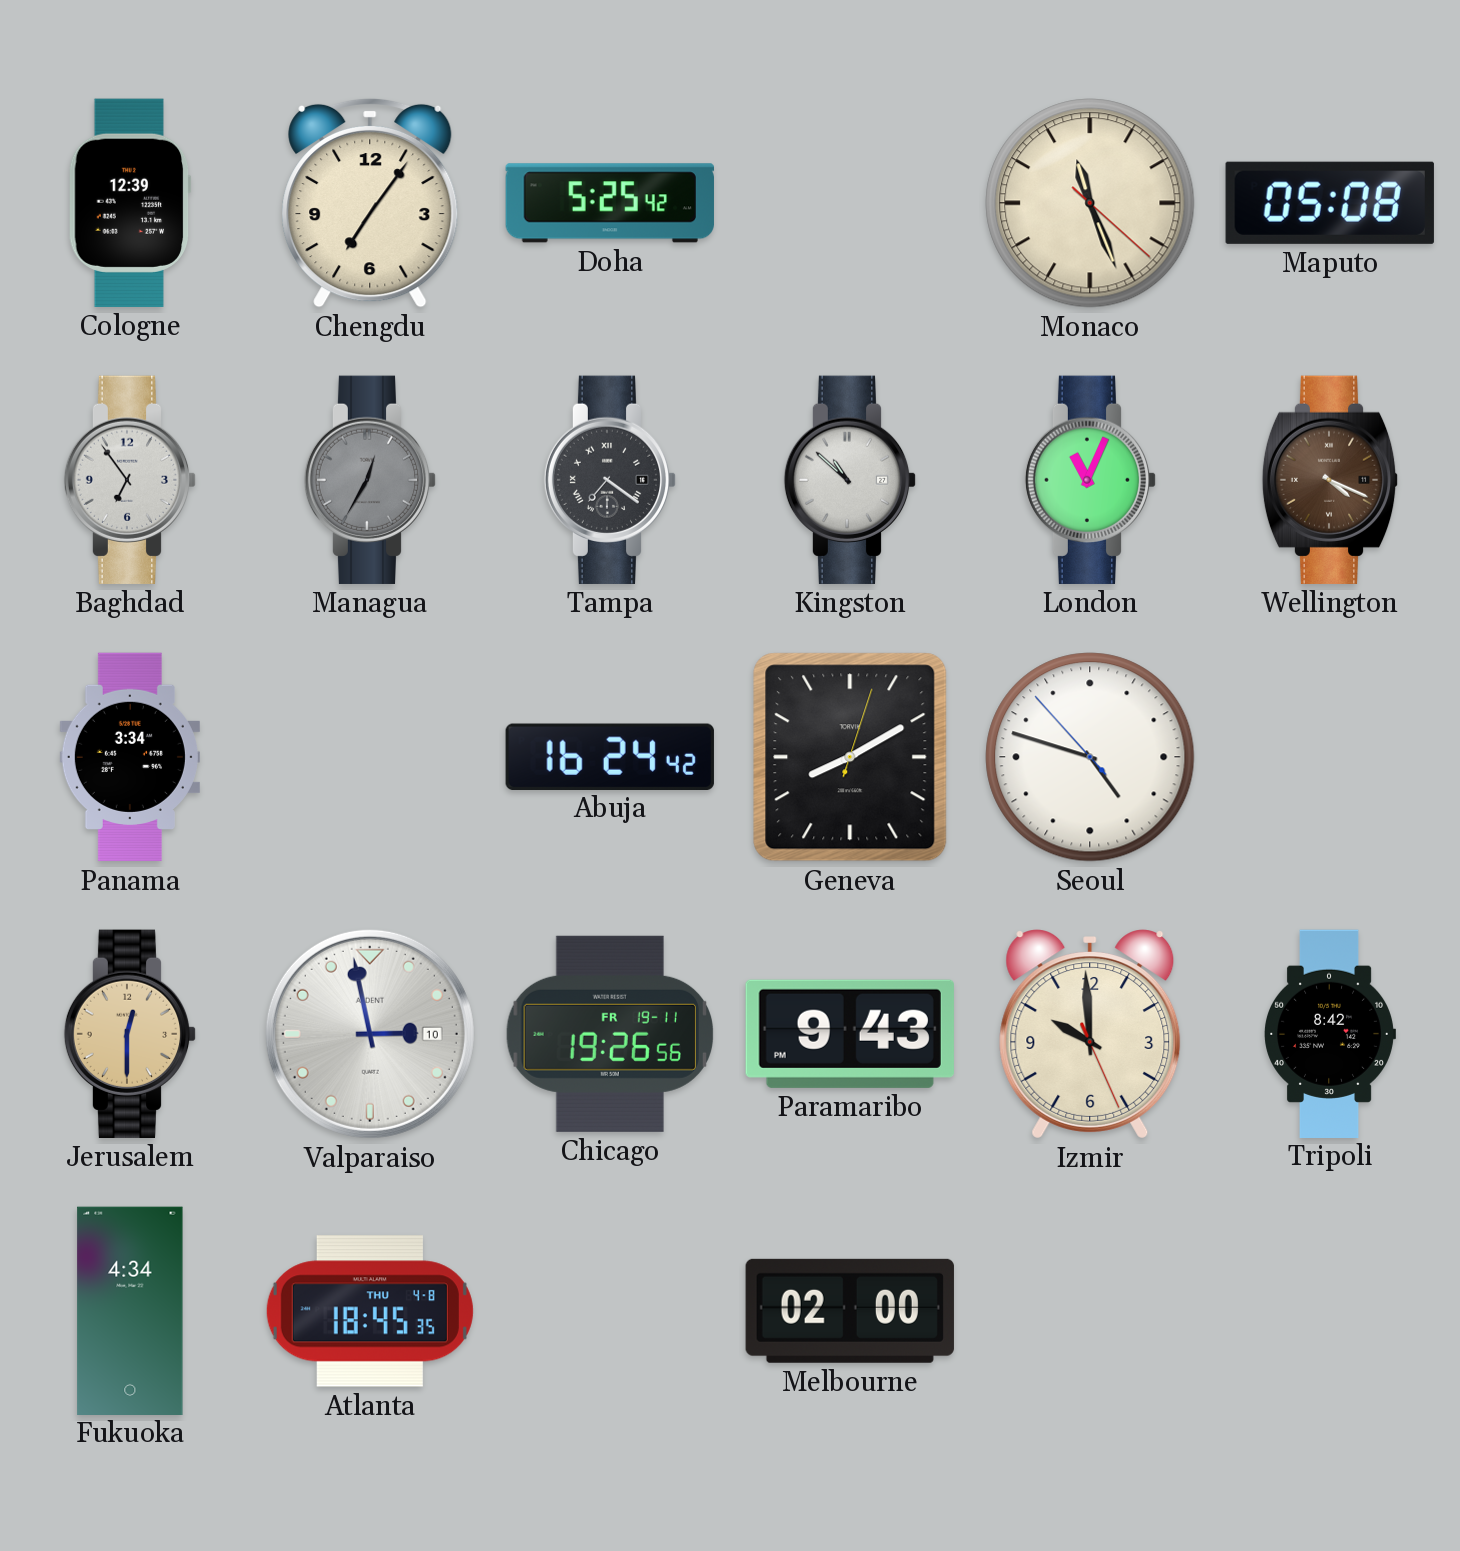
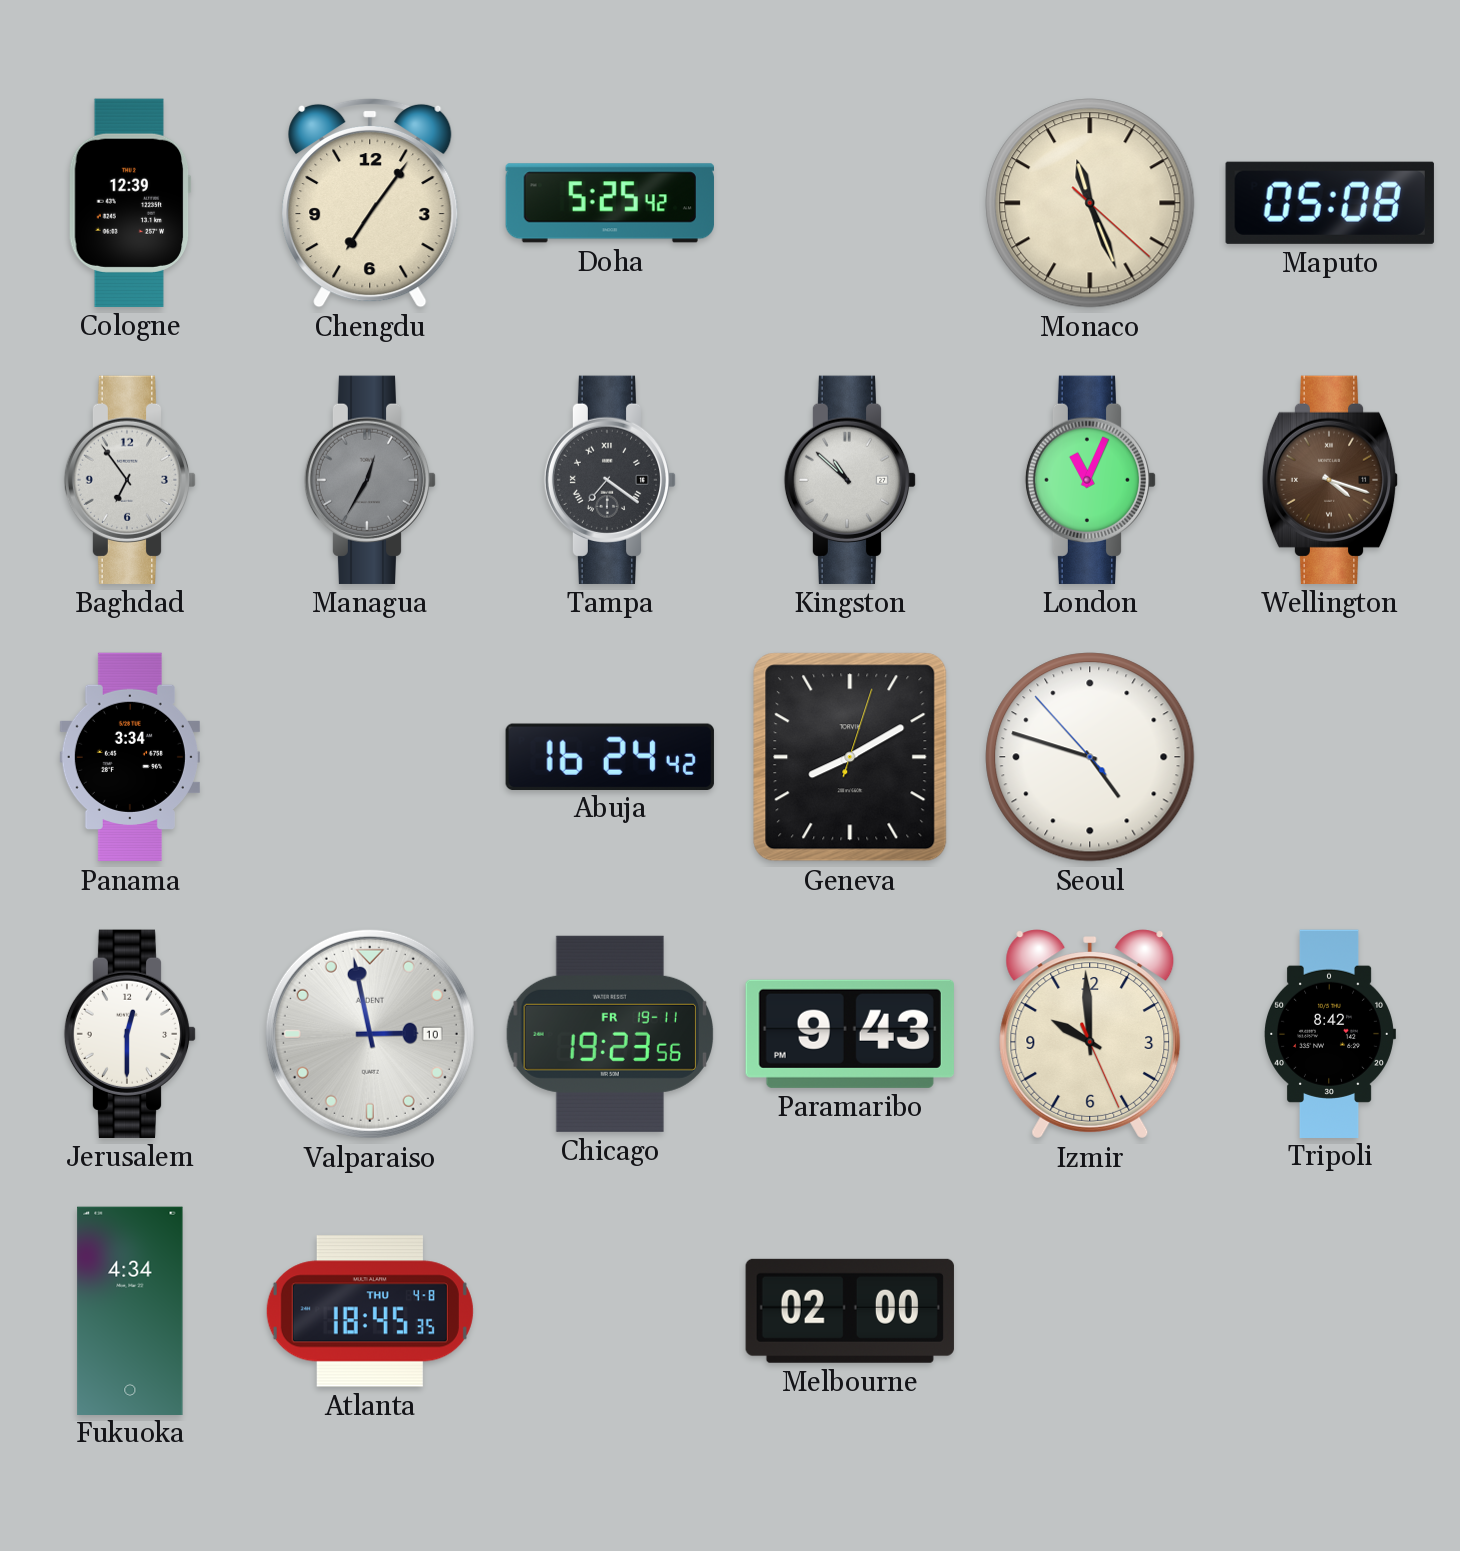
Wellington: 4:19 -> 4:18
Jerusalem dial: champagne -> white
Chicago: 19:26 -> 19:23
